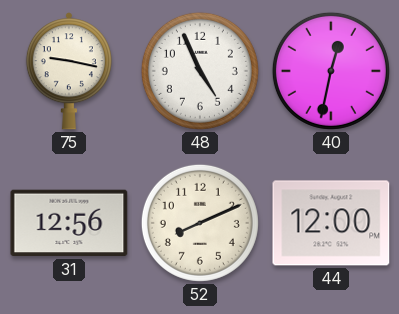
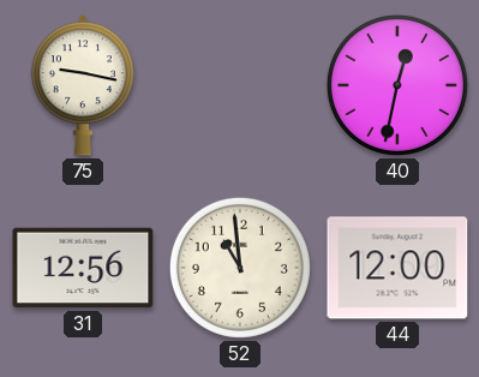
48: 4:56 -> none
52: 8:11 -> 10:59
